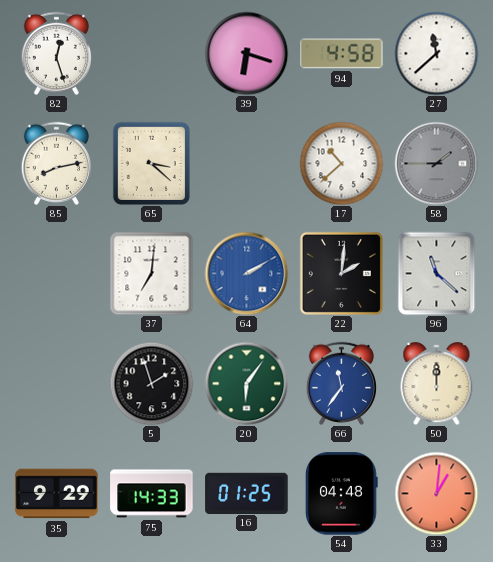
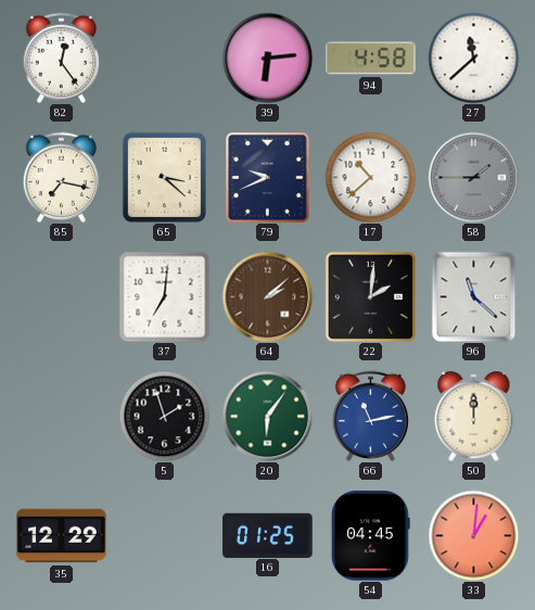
82: 12:27 -> 12:24
39: 6:18 -> 6:14
85: 8:13 -> 7:17
79: none -> 9:41
64: 2:10 -> 2:08
64 dial: blue -> brown
66: 11:36 -> 11:13
35: 9:29 -> 12:29
75: 14:33 -> none
54: 04:48 -> 04:45
